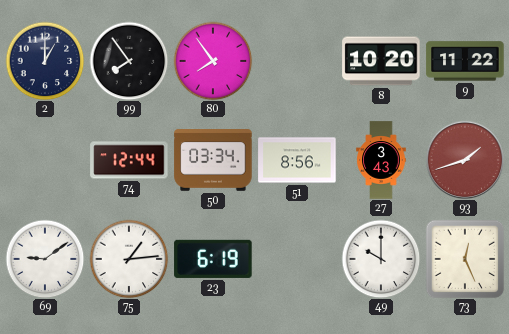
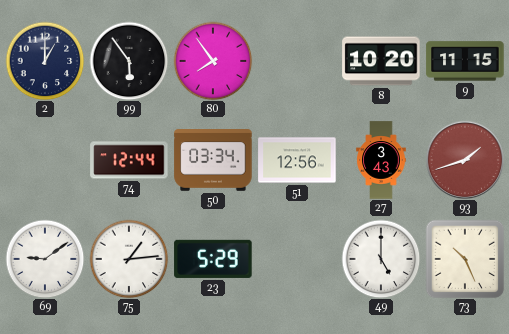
99: 7:54 -> 5:54
9: 11:22 -> 11:15
51: 8:56 -> 12:56
23: 6:19 -> 5:29
49: 10:00 -> 5:00
73: 12:26 -> 10:26
